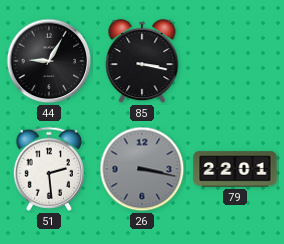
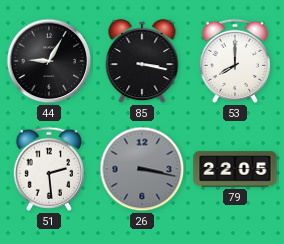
53: none -> 8:00
79: 22:01 -> 22:05
